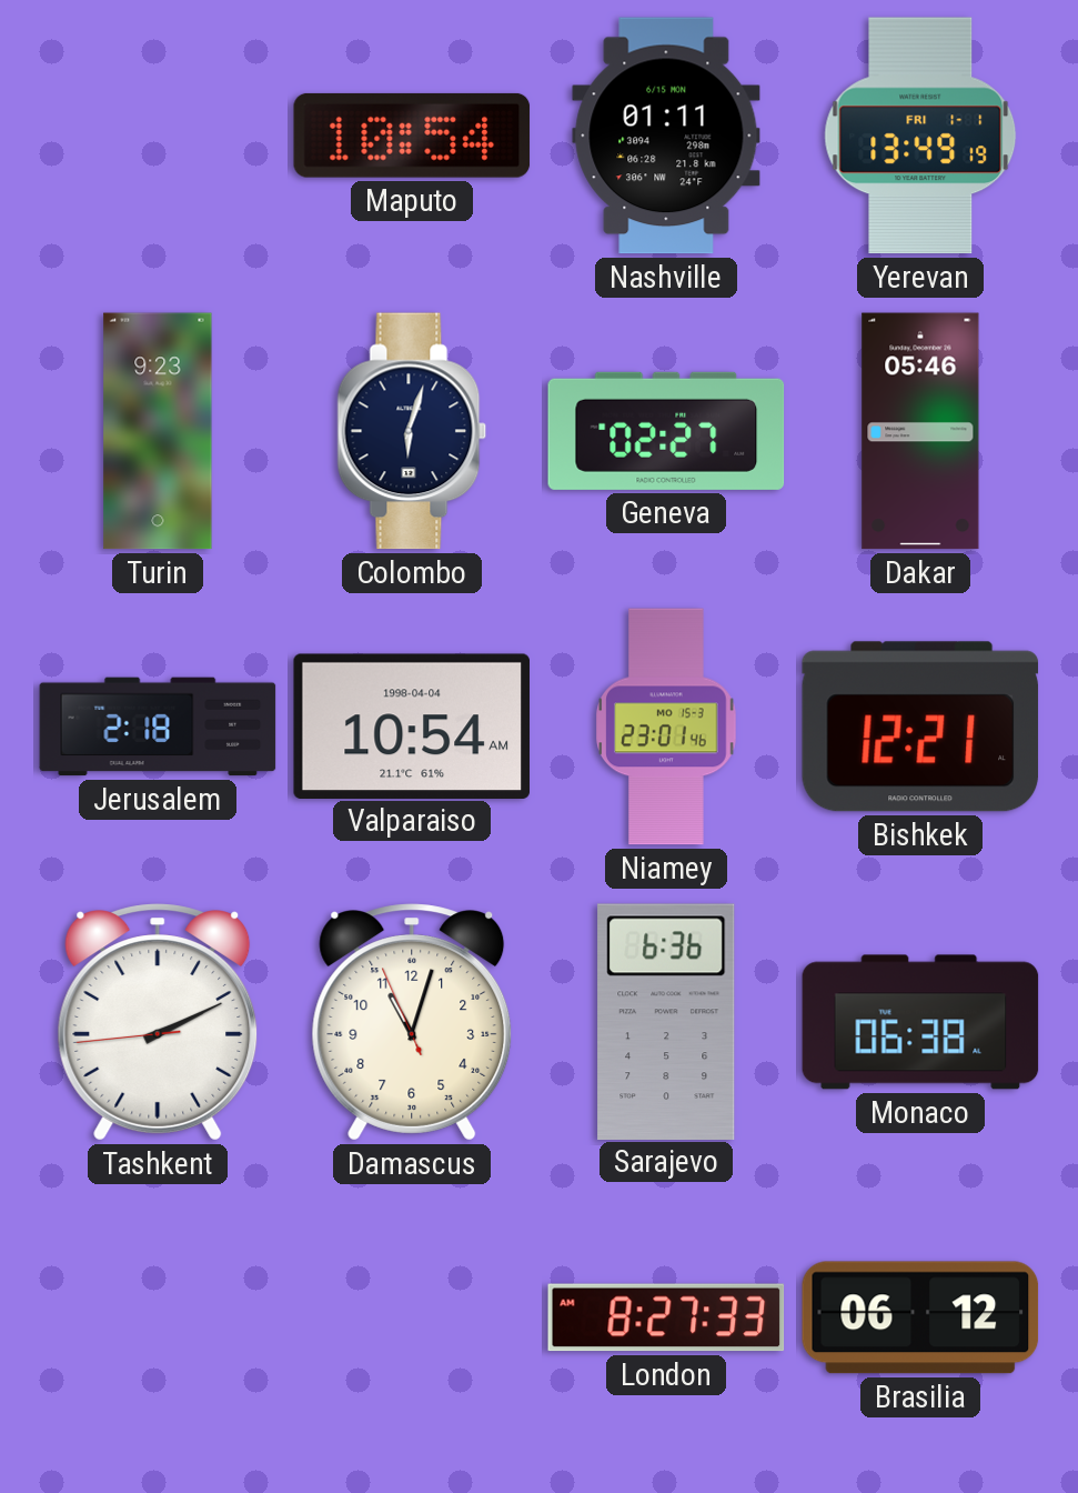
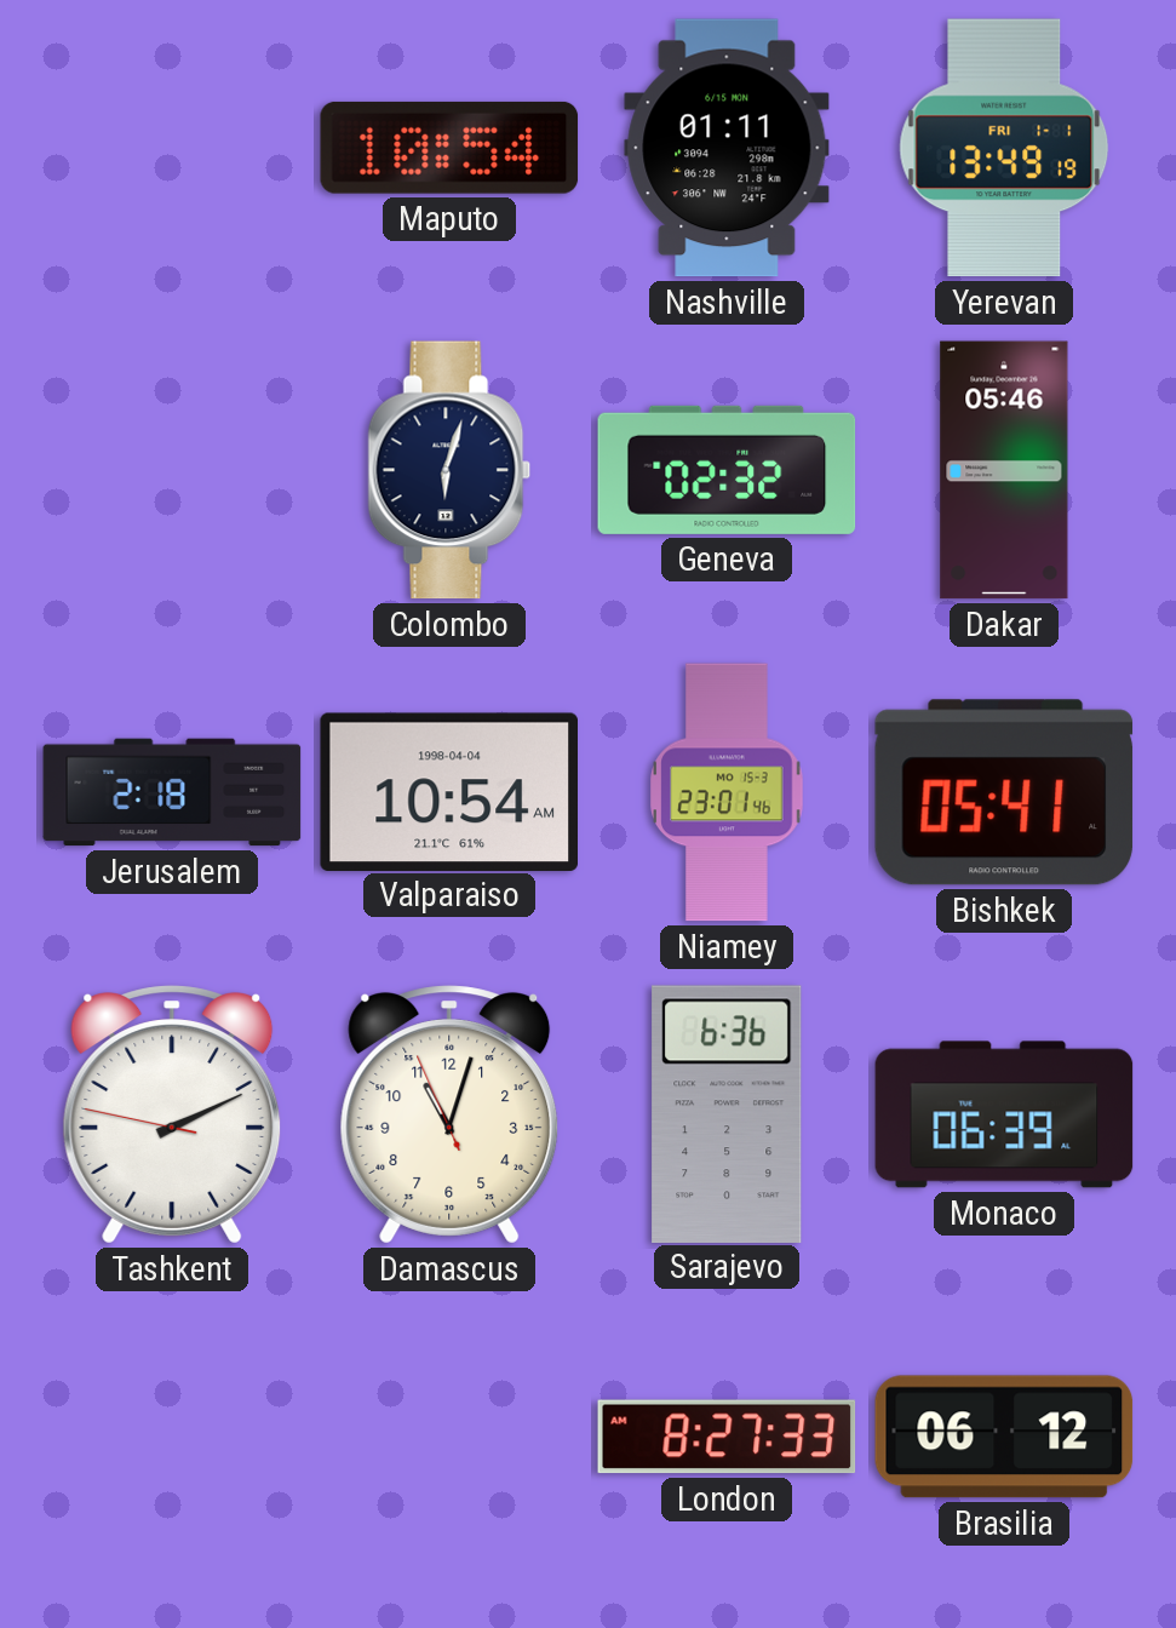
Turin: 9:23 -> none
Geneva: 02:27 -> 02:32
Bishkek: 12:21 -> 05:41
Tashkent: 2:10:44 -> 2:10:47
Monaco: 06:38 -> 06:39
